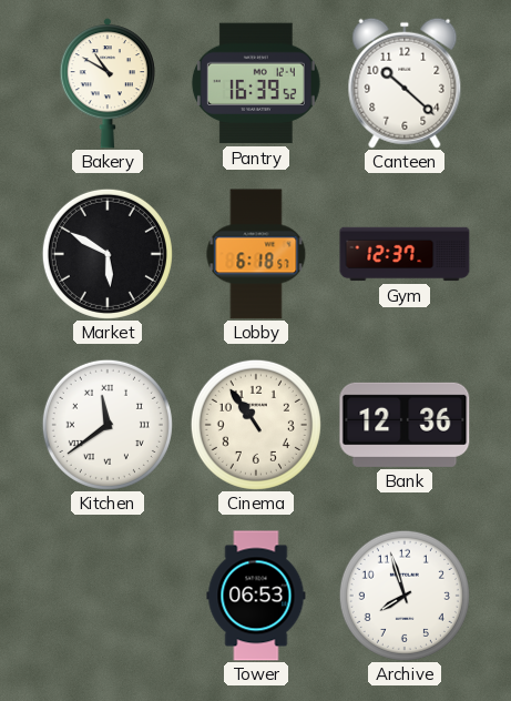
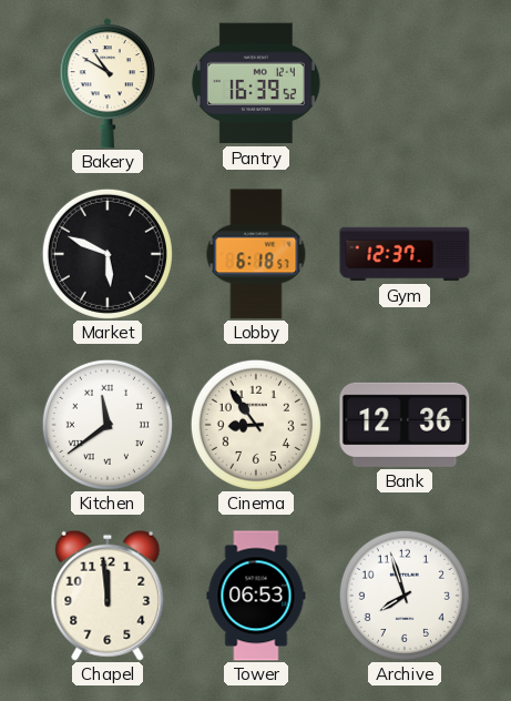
Canteen: 10:22 -> none
Market: 5:50 -> 5:49
Cinema: 10:54 -> 8:54
Chapel: none -> 11:59
